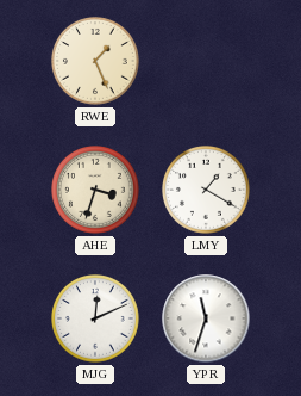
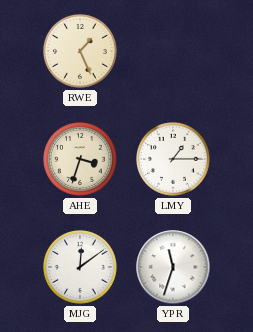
LMY: 1:20 -> 1:15
MJG: 12:11 -> 12:09
